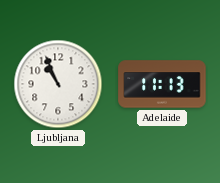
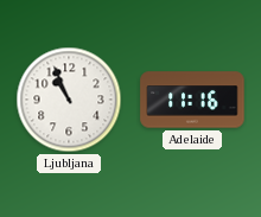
Adelaide: 11:13 -> 11:16
